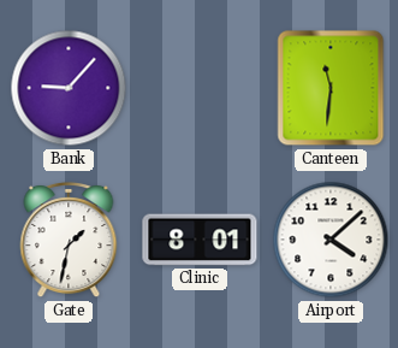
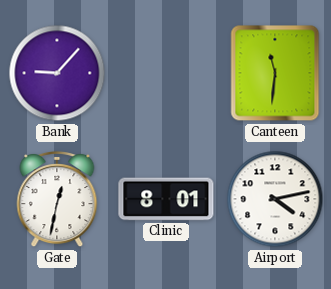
Gate: 1:32 -> 12:32
Airport: 4:08 -> 4:13
